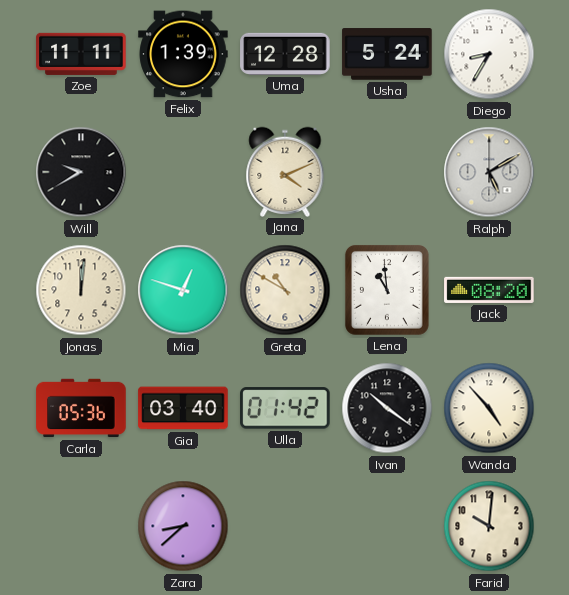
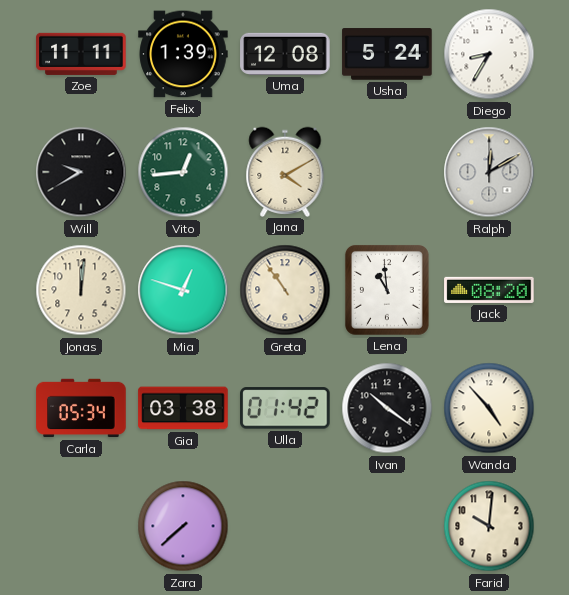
Uma: 12:28 -> 12:08
Vito: none -> 12:44
Jana: 4:11 -> 4:10
Ralph: 5:10 -> 12:10
Greta: 10:50 -> 10:54
Carla: 05:36 -> 05:34
Gia: 03:40 -> 03:38
Zara: 8:38 -> 7:38
